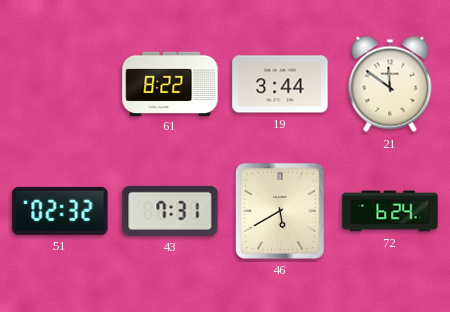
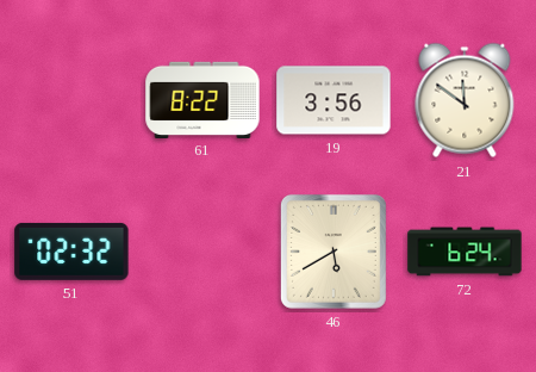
19: 3:44 -> 3:56
43: 7:31 -> none
